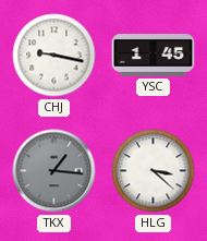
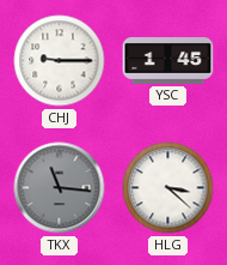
CHJ: 9:17 -> 9:15
TKX: 1:16 -> 11:16
